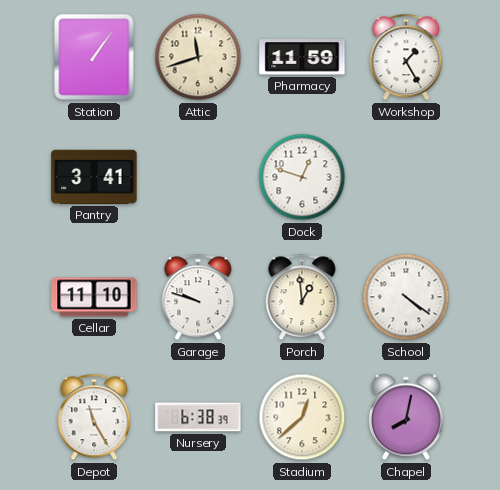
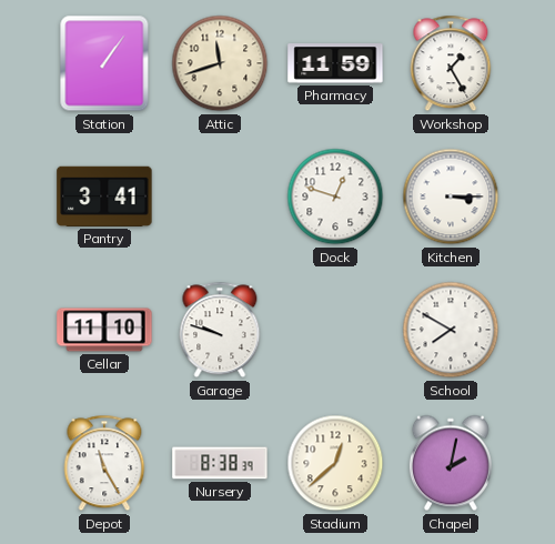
Kitchen: none -> 3:15
Porch: 12:59 -> none
School: 4:21 -> 7:50
Nursery: 6:38 -> 8:38
Chapel: 8:02 -> 2:02
